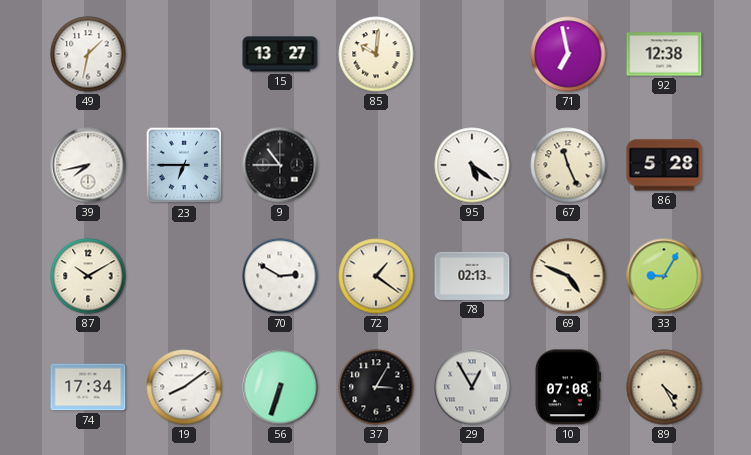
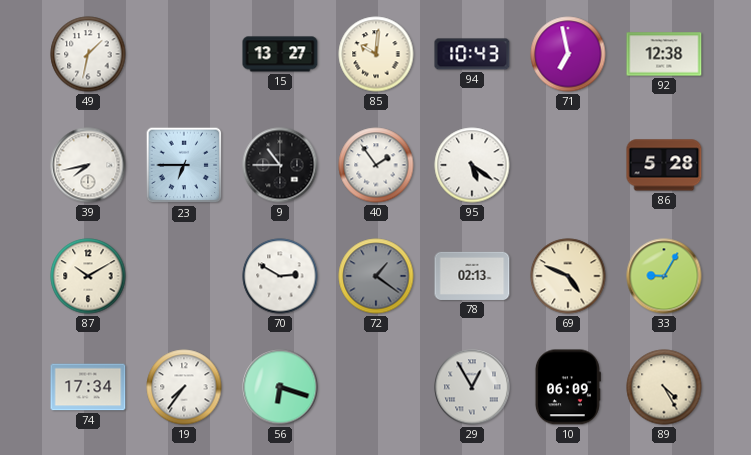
94: none -> 10:43
40: none -> 1:54
67: 11:26 -> none
72 dial: cream -> grey
19: 8:09 -> 7:36
56: 6:33 -> 6:18
37: 3:05 -> none
10: 07:08 -> 06:09
